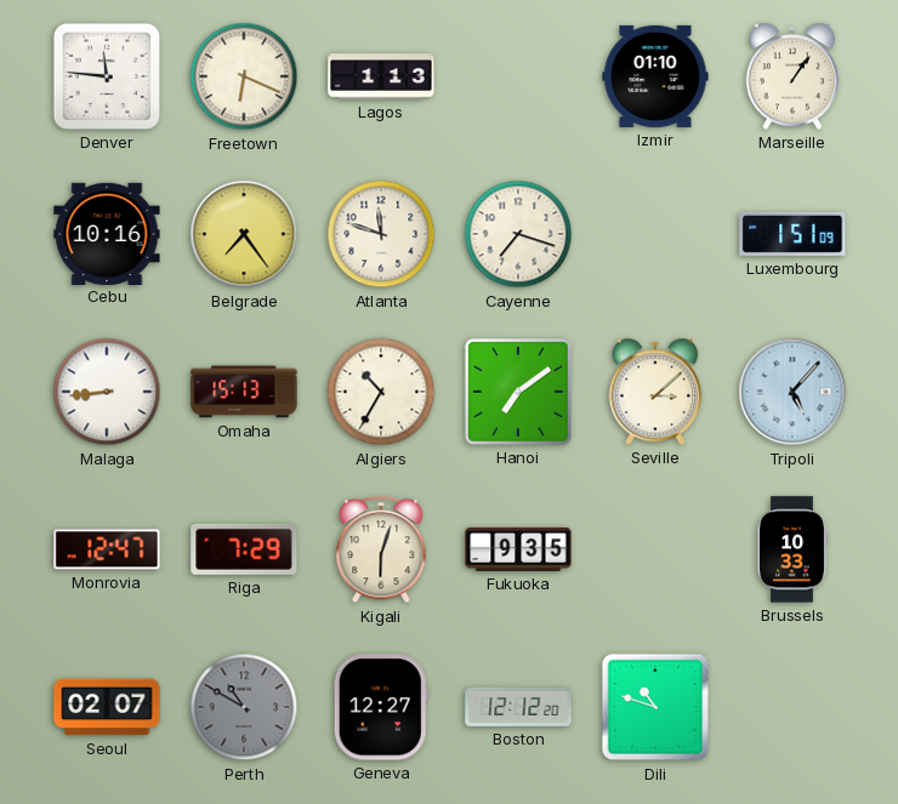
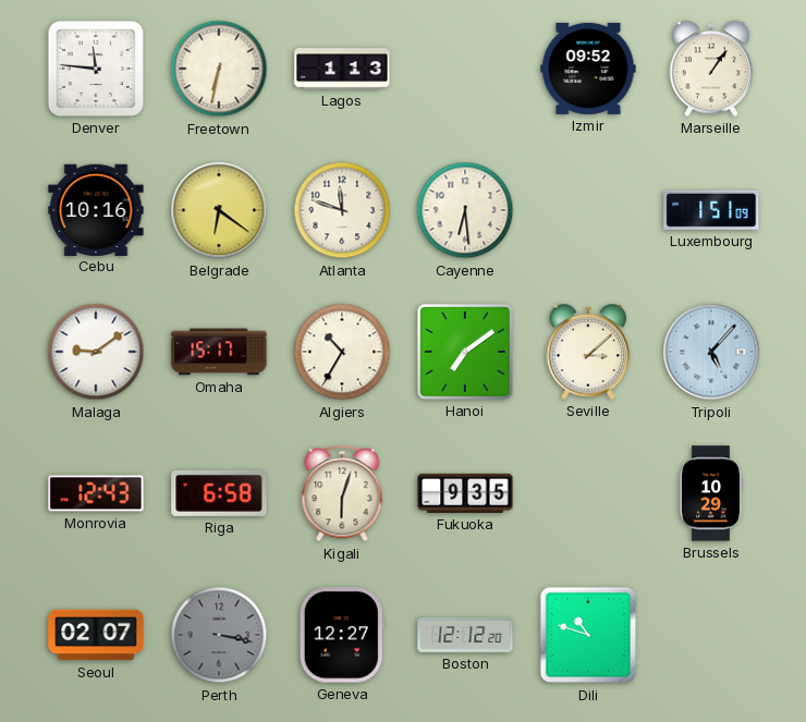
Freetown: 6:19 -> 6:32
Izmir: 01:10 -> 09:52
Belgrade: 7:24 -> 6:21
Cayenne: 7:18 -> 6:29
Malaga: 8:44 -> 9:09
Omaha: 15:13 -> 15:17
Monrovia: 12:47 -> 12:43
Riga: 7:29 -> 6:58
Brussels: 10:33 -> 10:29
Perth: 10:50 -> 3:17
